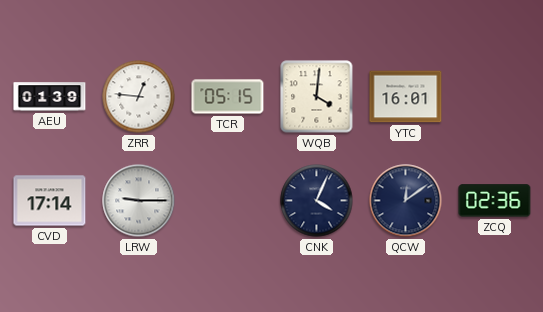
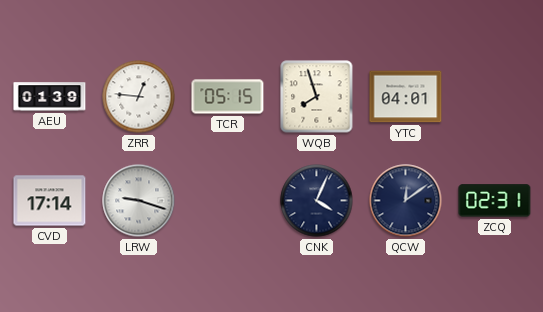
WQB: 4:01 -> 7:57
YTC: 16:01 -> 04:01
LRW: 9:15 -> 9:18
ZCQ: 02:36 -> 02:31
